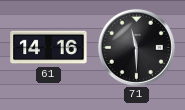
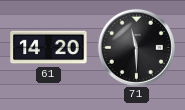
61: 14:16 -> 14:20
